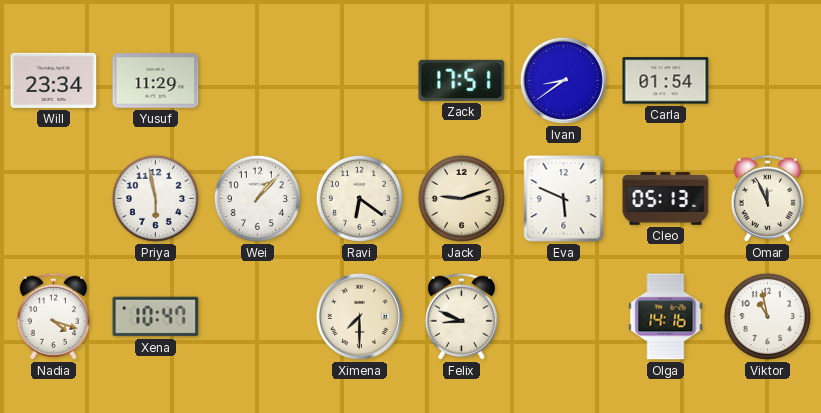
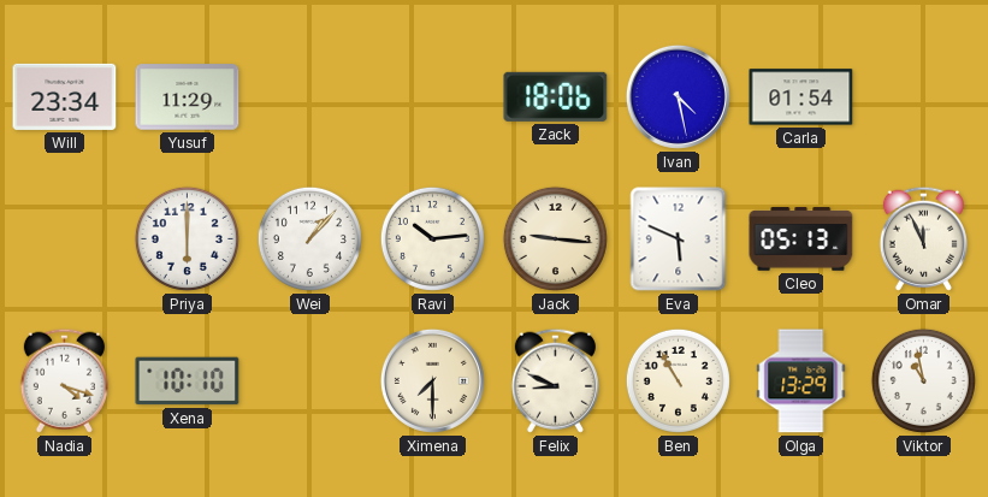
Zack: 17:51 -> 18:06
Ivan: 8:39 -> 4:28
Priya: 5:58 -> 6:00
Ravi: 6:21 -> 10:14
Jack: 9:12 -> 9:16
Xena: 10:47 -> 10:10
Ben: none -> 10:55
Olga: 14:16 -> 13:29
